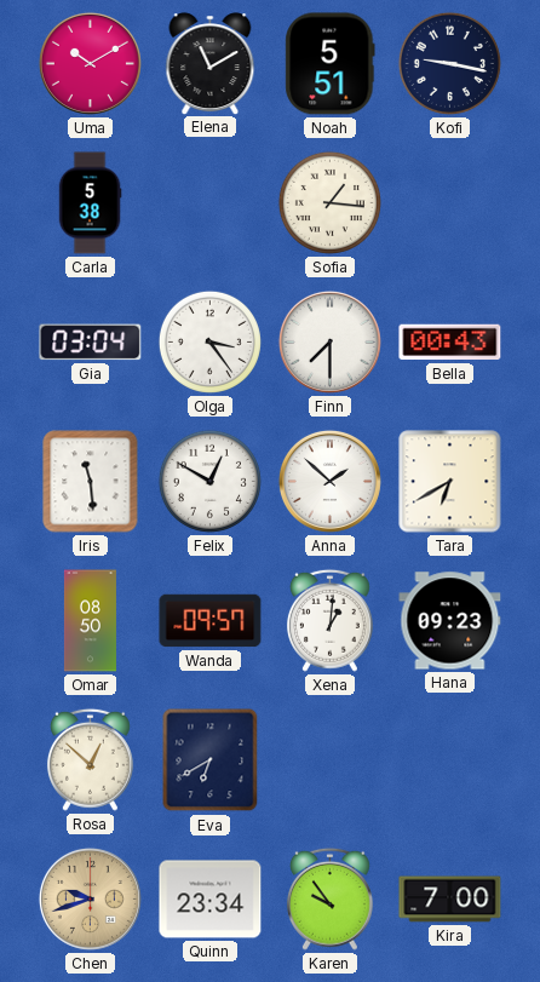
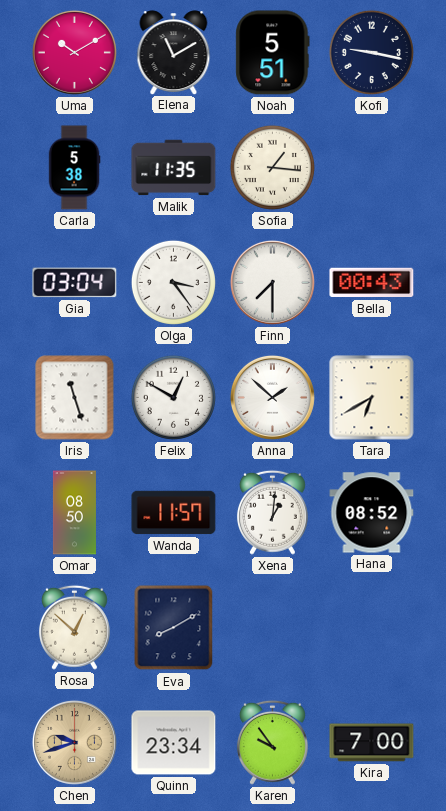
Malik: none -> 11:35
Iris: 11:29 -> 11:27
Wanda: 09:57 -> 11:57
Hana: 09:23 -> 08:52
Eva: 6:40 -> 8:10
